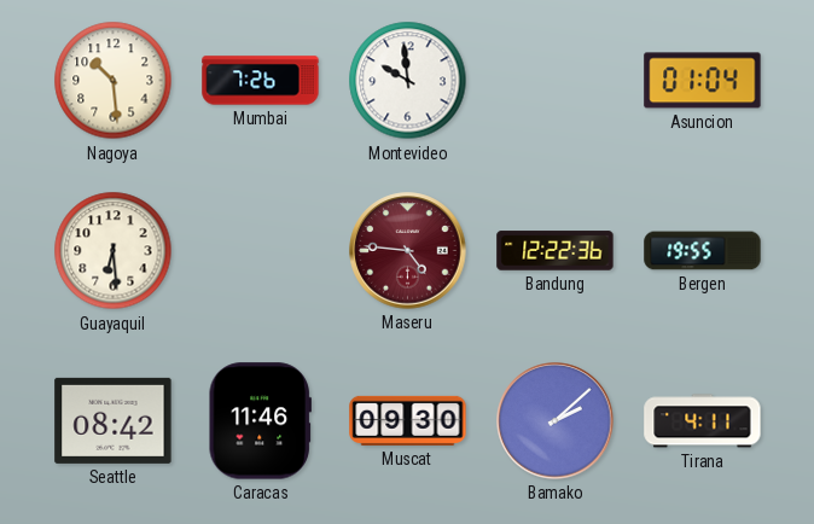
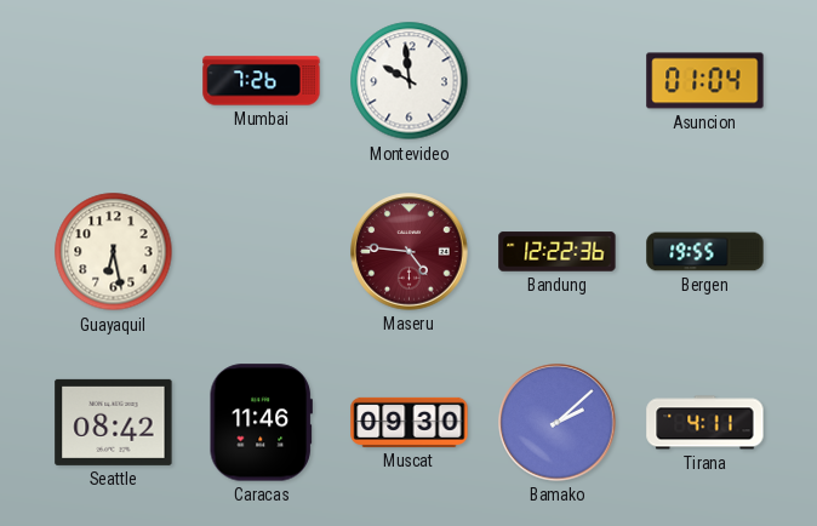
Nagoya: 10:29 -> none
Guayaquil: 6:29 -> 6:28
